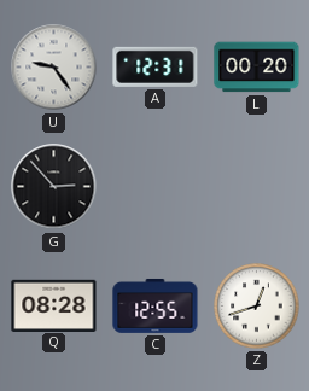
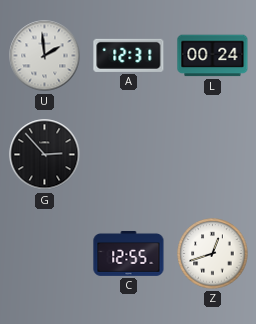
U: 9:24 -> 1:59
L: 00:20 -> 00:24
Q: 08:28 -> none
